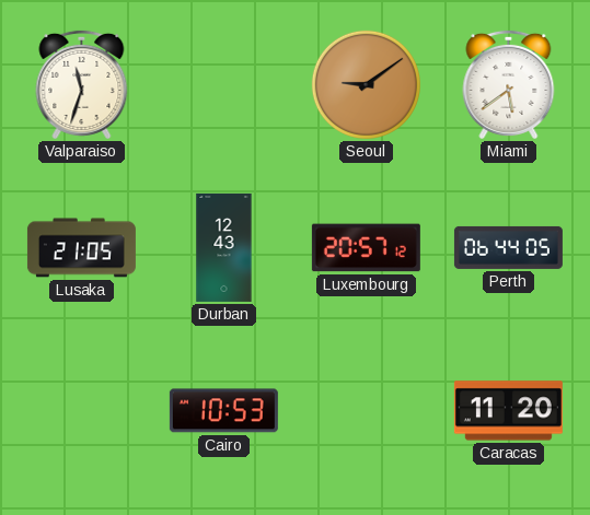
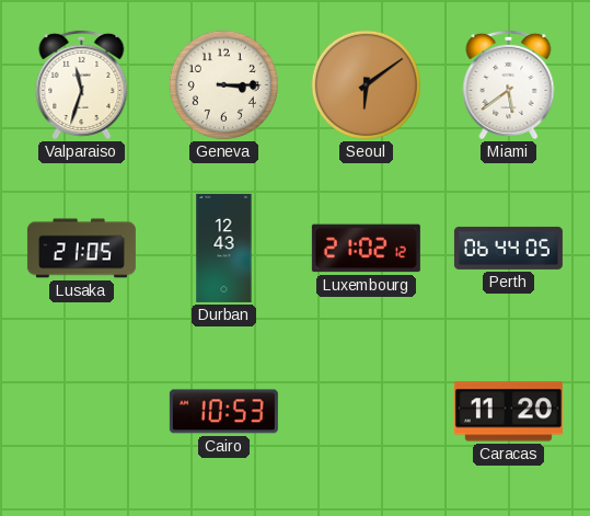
Geneva: none -> 3:15
Seoul: 9:09 -> 6:09
Luxembourg: 20:57 -> 21:02
